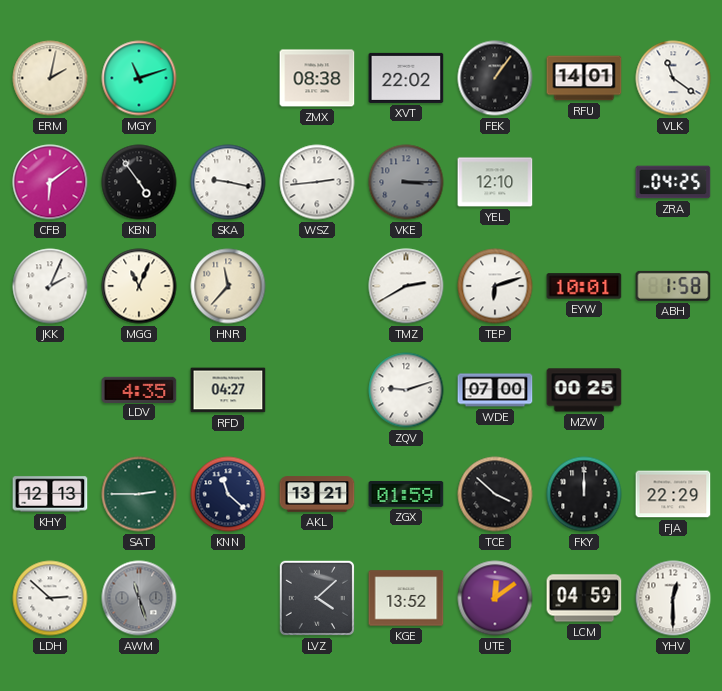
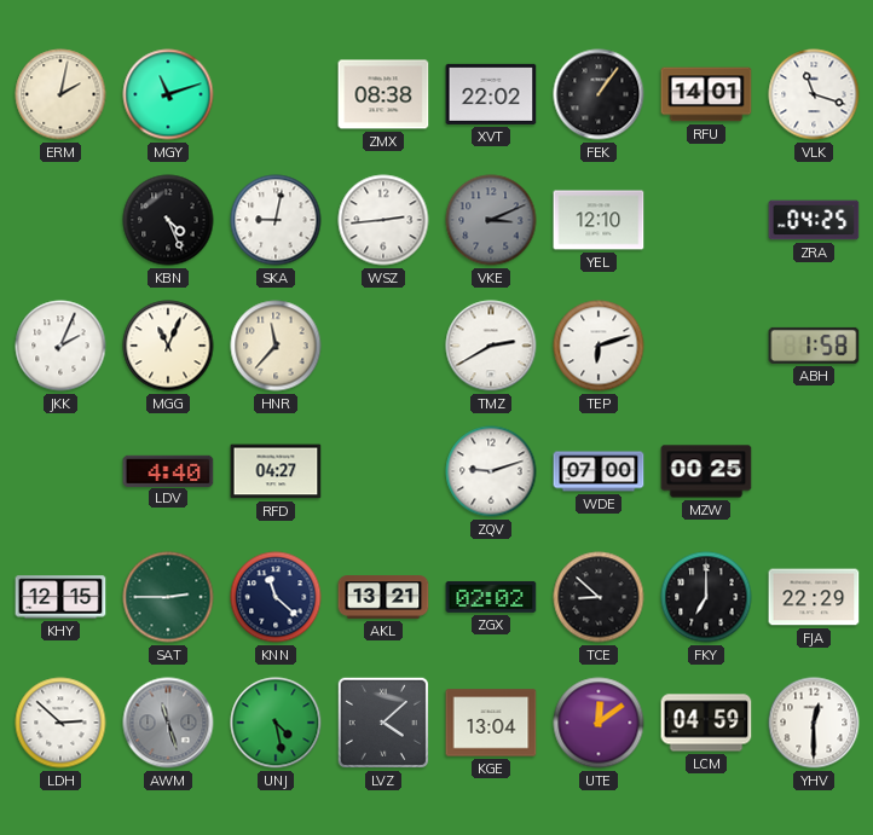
VLK: 11:21 -> 11:18
CFB: 6:09 -> none
KBN: 4:54 -> 4:26
SKA: 9:17 -> 9:02
VKE: 3:15 -> 3:11
EYW: 10:01 -> none
LDV: 4:35 -> 4:40
KHY: 12:13 -> 12:15
ZGX: 01:59 -> 02:02
TCE: 3:52 -> 8:52
FKY: 12:00 -> 7:00
UNJ: none -> 4:28
KGE: 13:52 -> 13:04
